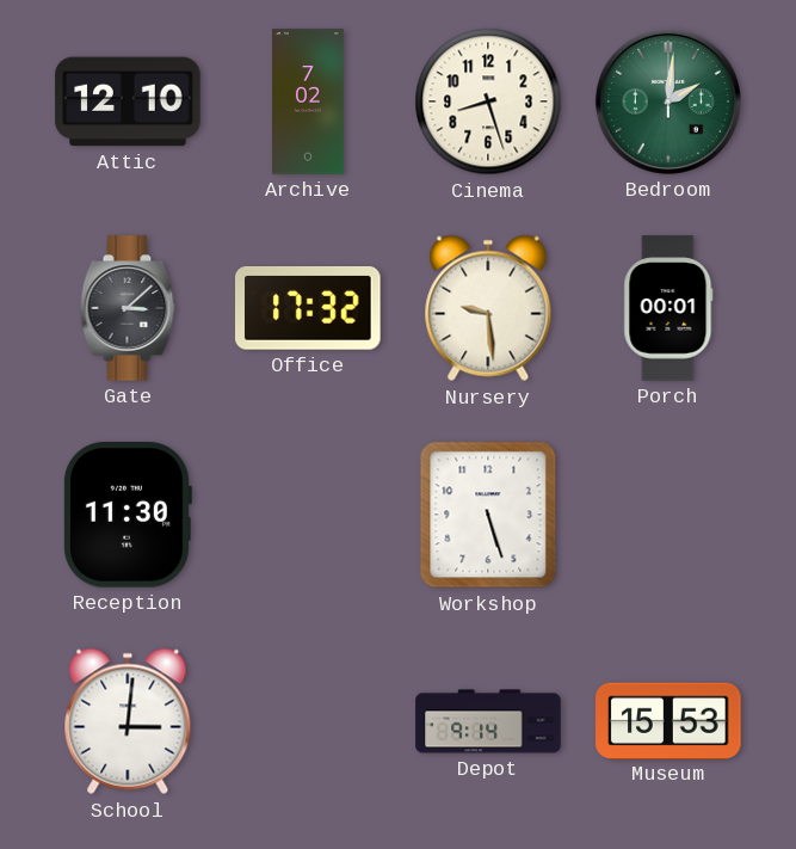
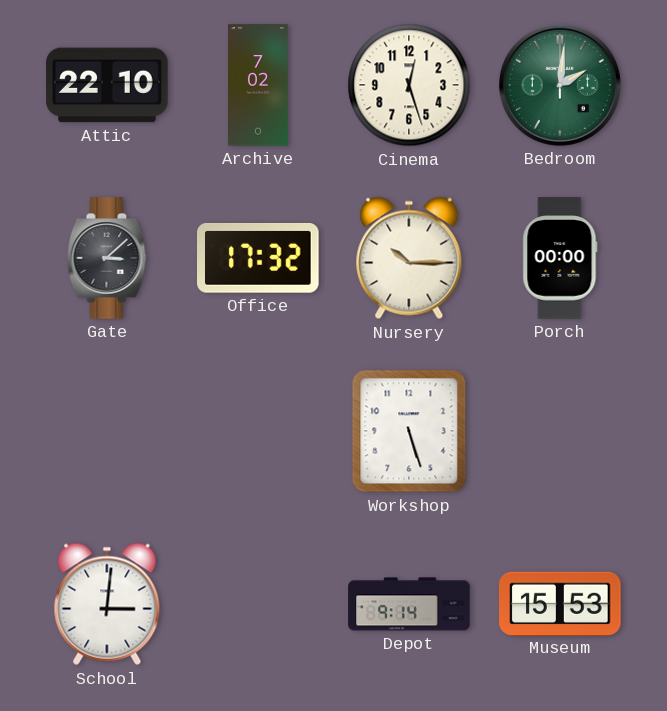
Attic: 12:10 -> 22:10
Cinema: 8:27 -> 12:27
Nursery: 9:29 -> 10:15
Porch: 00:01 -> 00:00
Reception: 11:30 -> none
